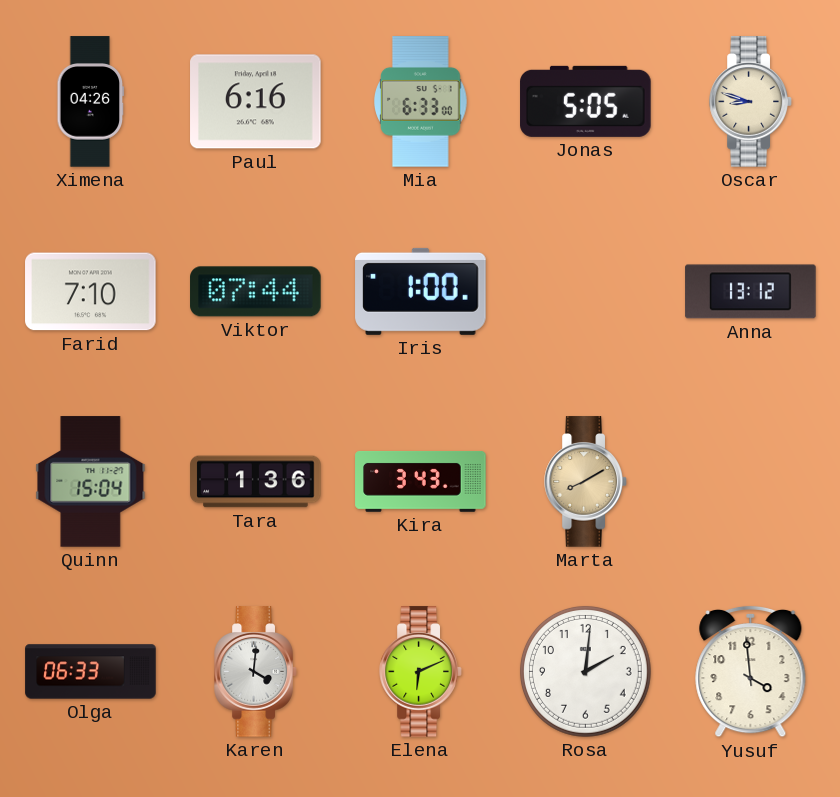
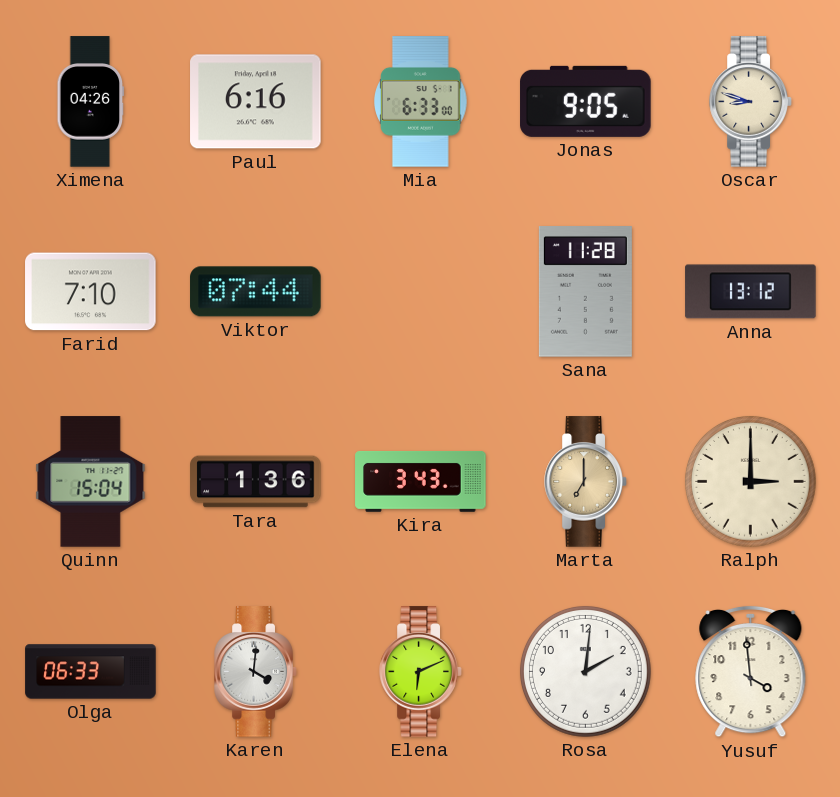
Jonas: 5:05 -> 9:05
Iris: 1:00 -> none
Sana: none -> 11:28
Marta: 8:10 -> 7:00
Ralph: none -> 3:00
